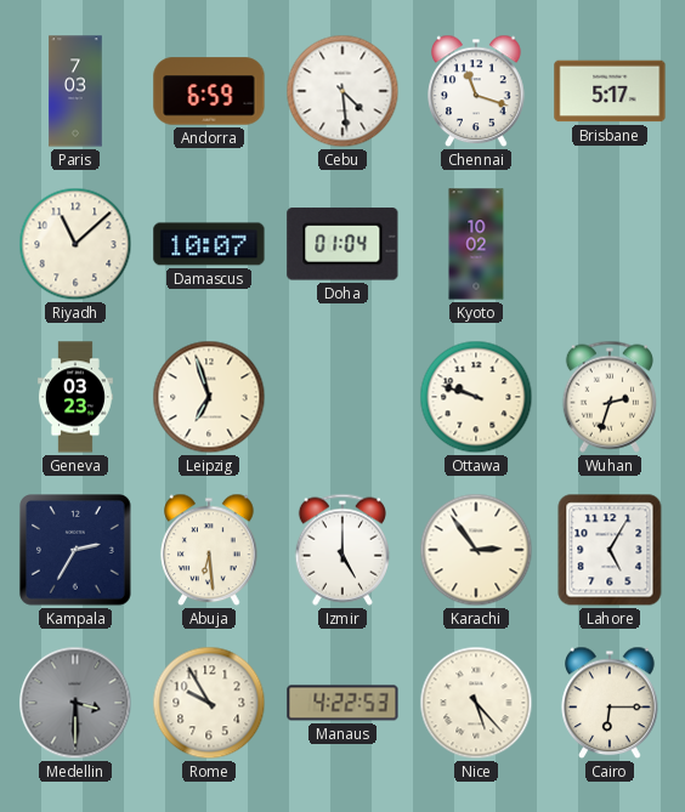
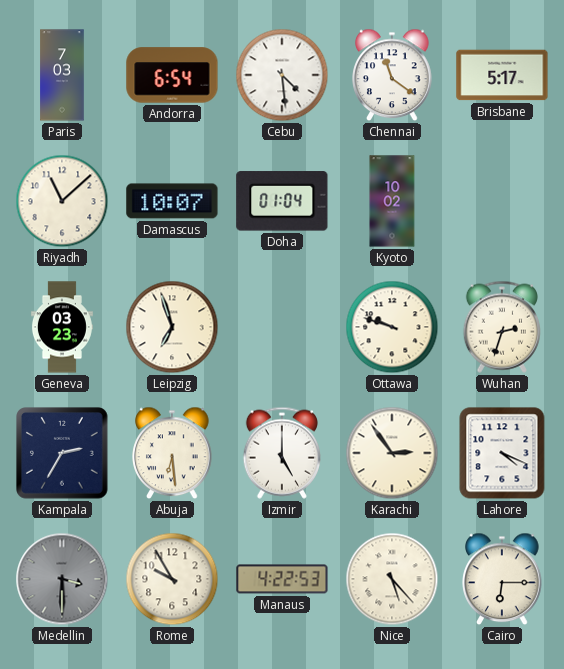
Andorra: 6:59 -> 6:54
Chennai: 11:18 -> 11:21
Lahore: 5:05 -> 4:19
